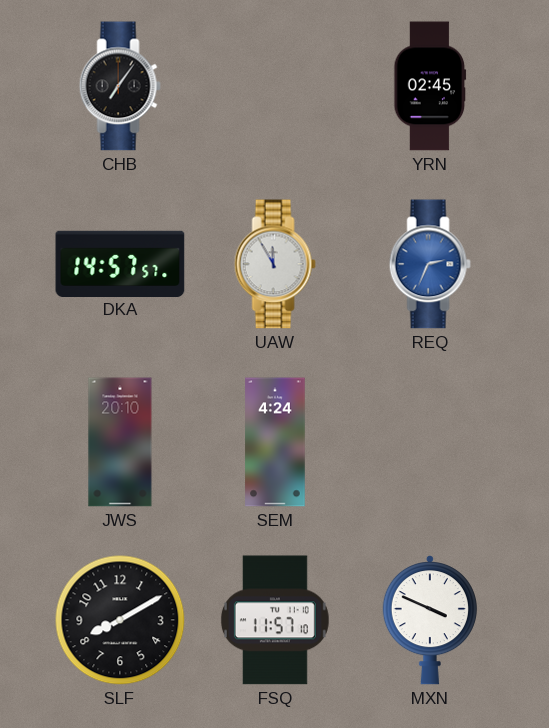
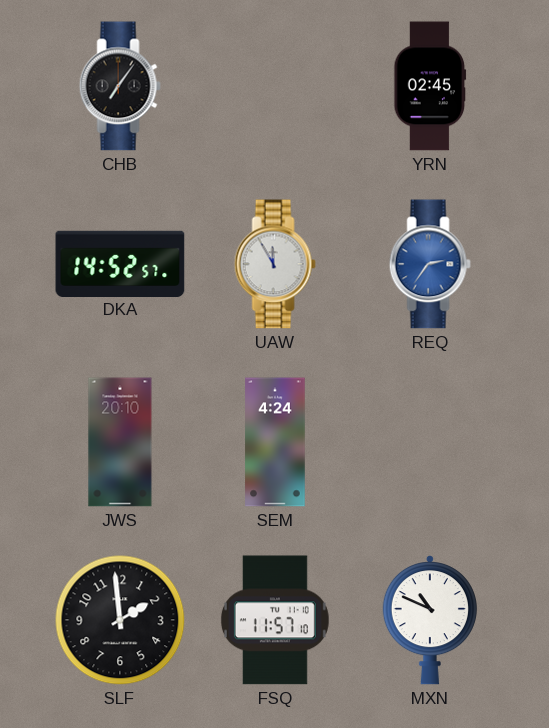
DKA: 14:57 -> 14:52
REQ: 2:34 -> 2:36
SLF: 8:10 -> 1:59
MXN: 3:49 -> 10:49
